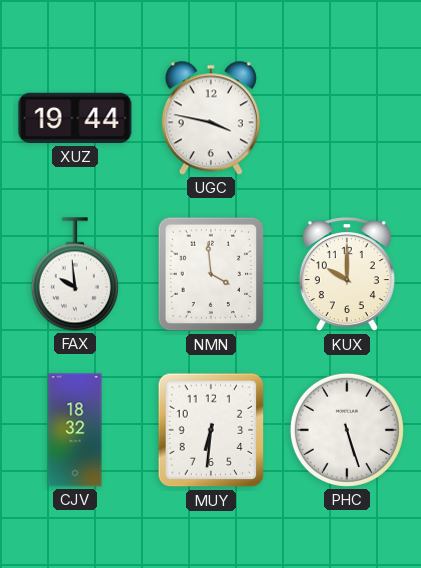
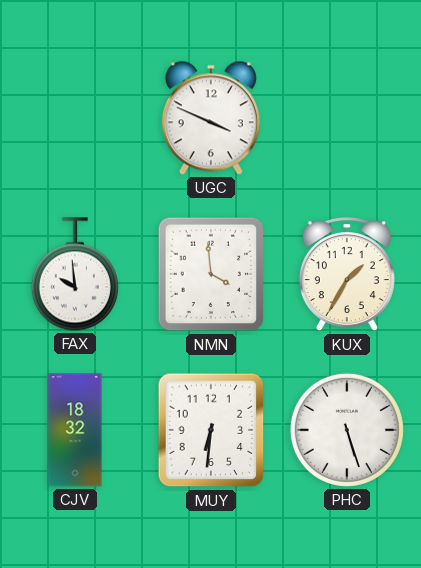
XUZ: 19:44 -> none
UGC: 3:47 -> 3:49
KUX: 10:00 -> 1:35
